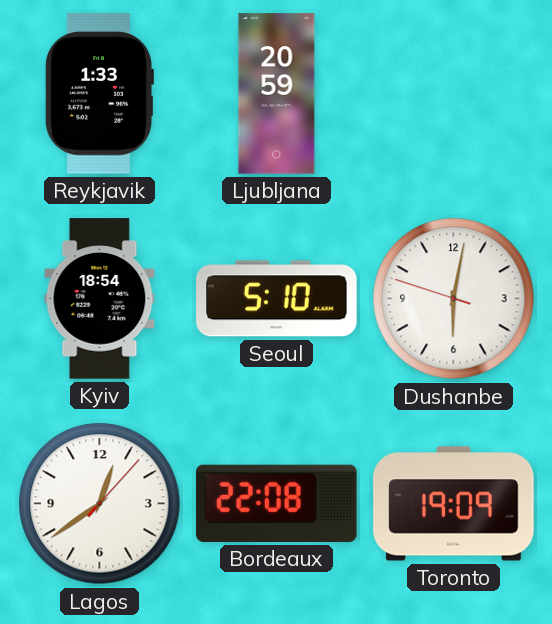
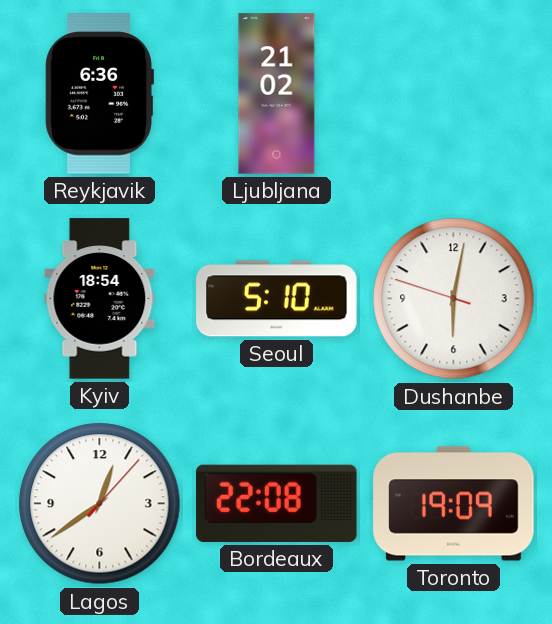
Reykjavik: 1:33 -> 6:36
Ljubljana: 20:59 -> 21:02
